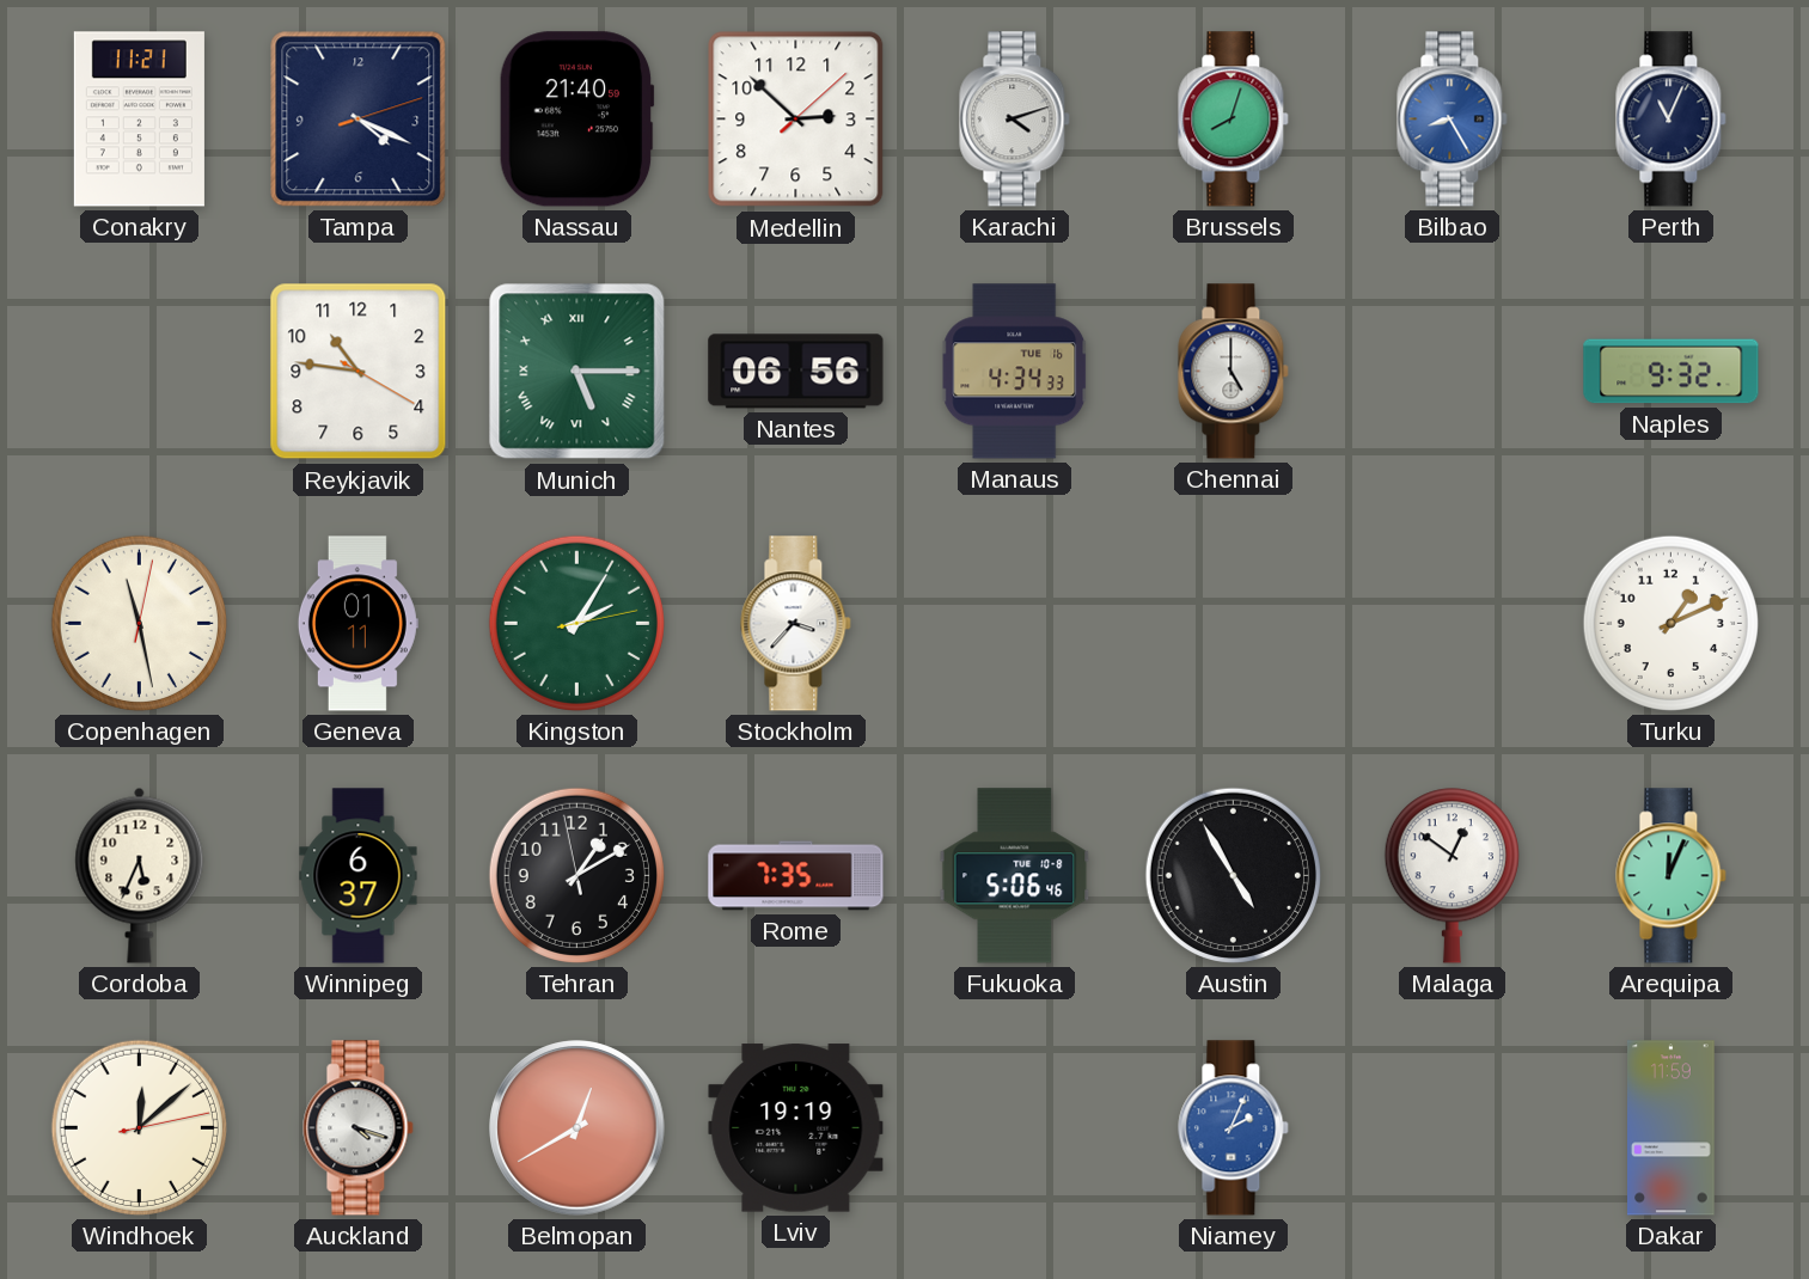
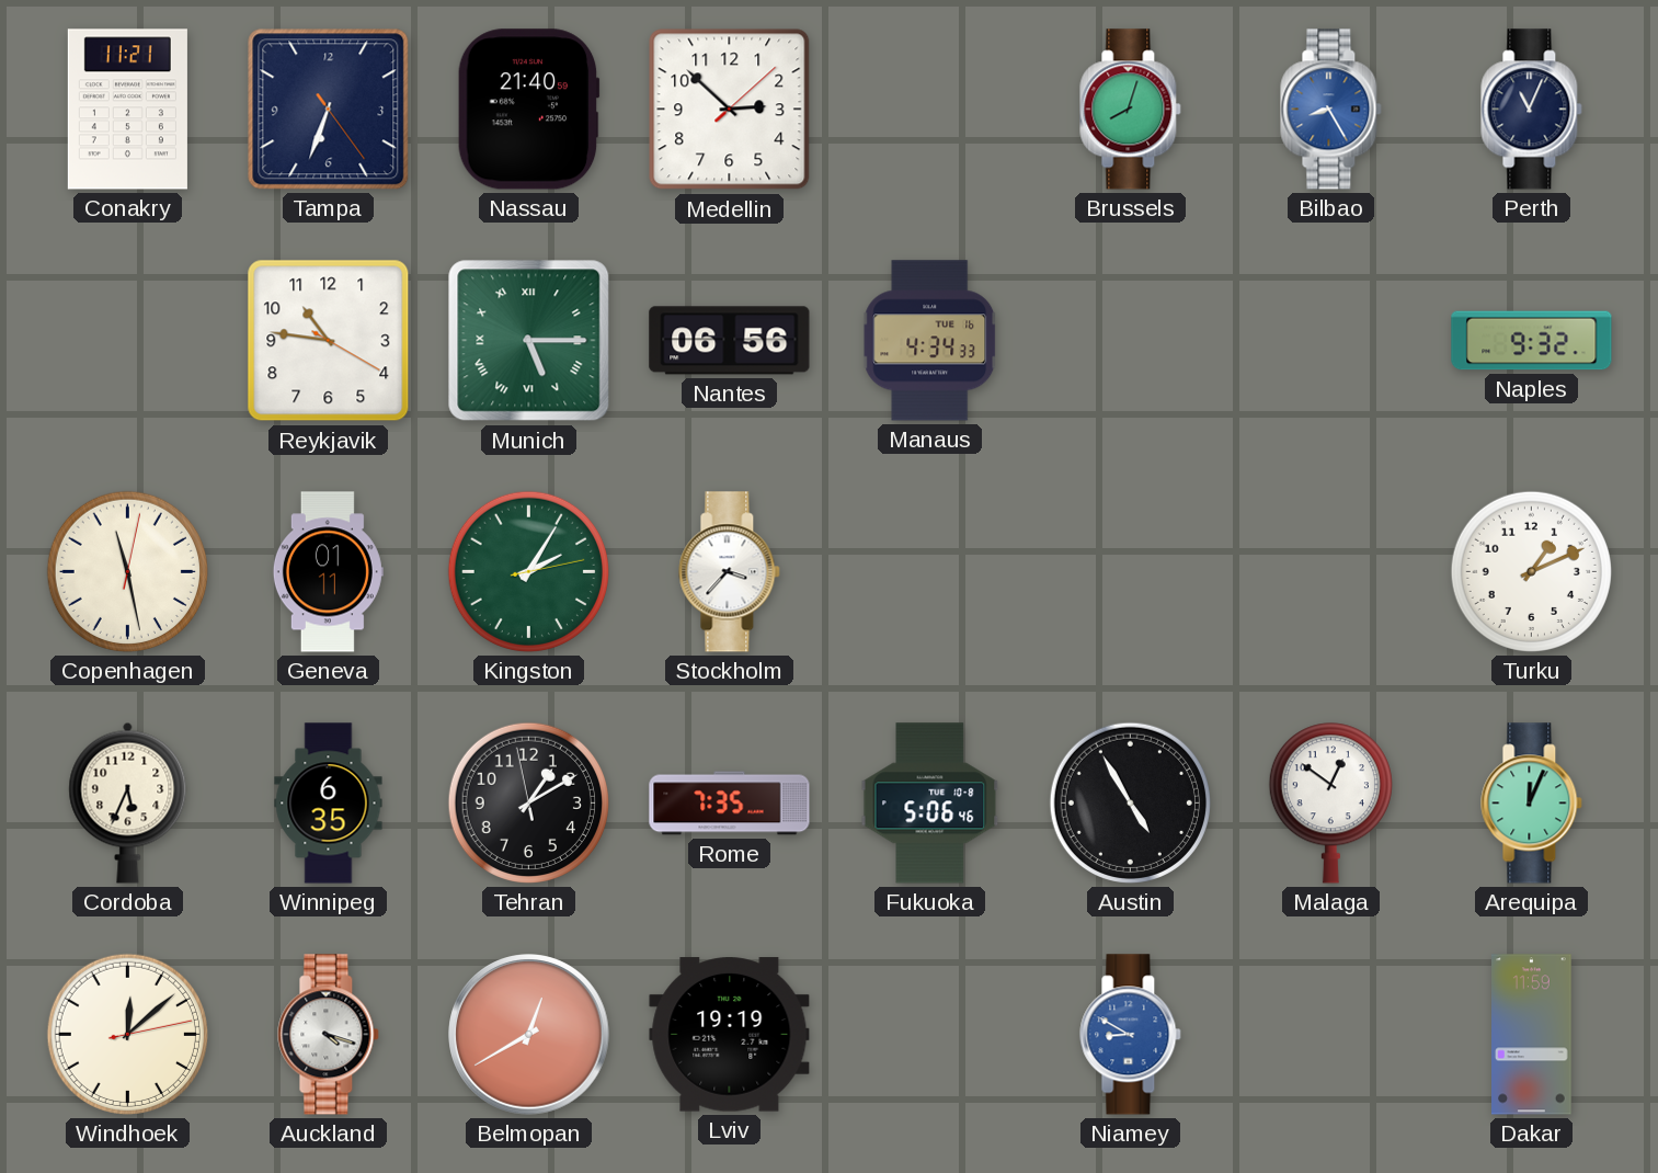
Tampa: 4:19 -> 6:33
Karachi: 4:12 -> none
Chennai: 5:00 -> none
Winnipeg: 6:37 -> 6:35
Niamey: 2:04 -> 8:50
